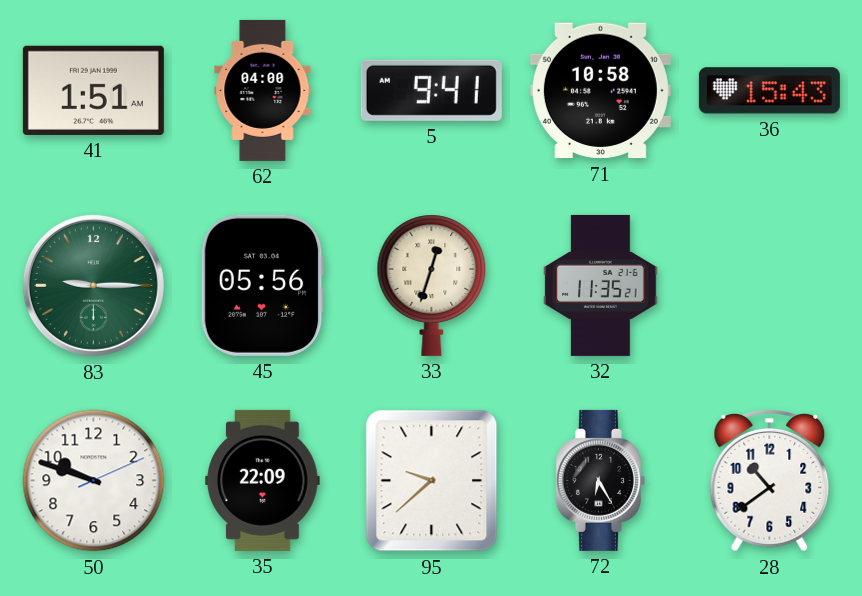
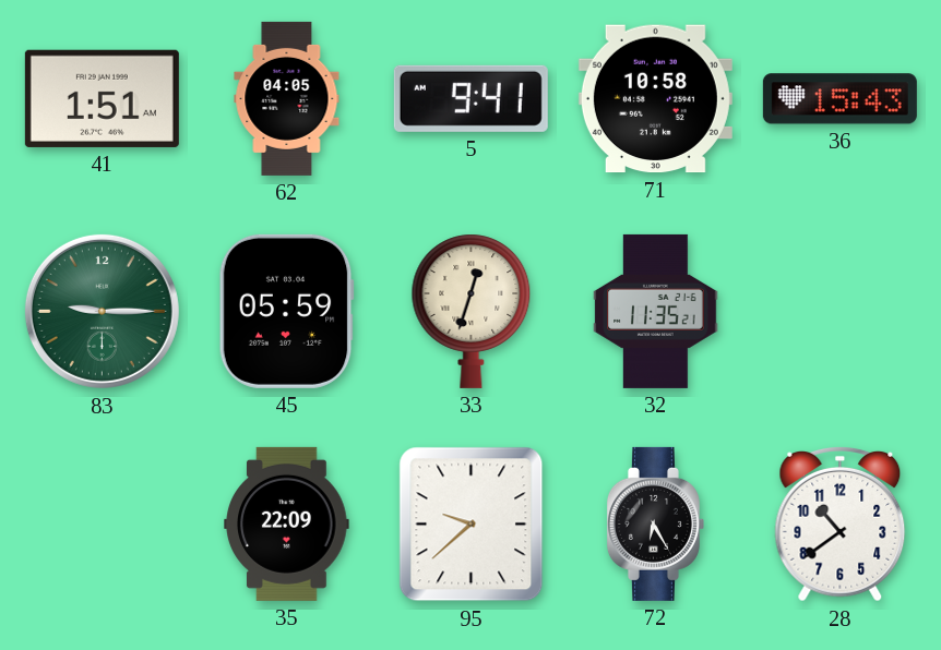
62: 04:00 -> 04:05
45: 05:56 -> 05:59
50: 9:48 -> none
